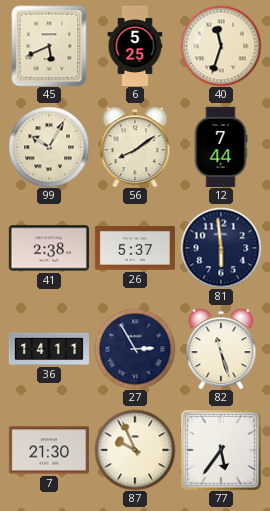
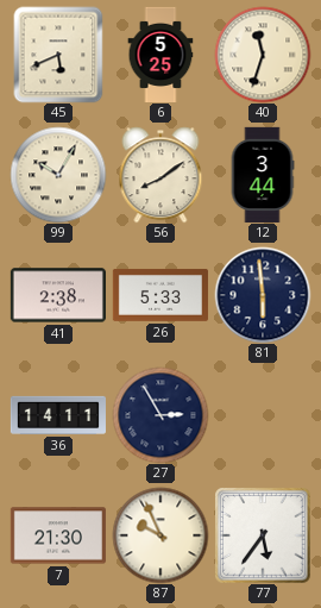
12: 7:44 -> 3:44
26: 5:37 -> 5:33
82: 11:27 -> none
